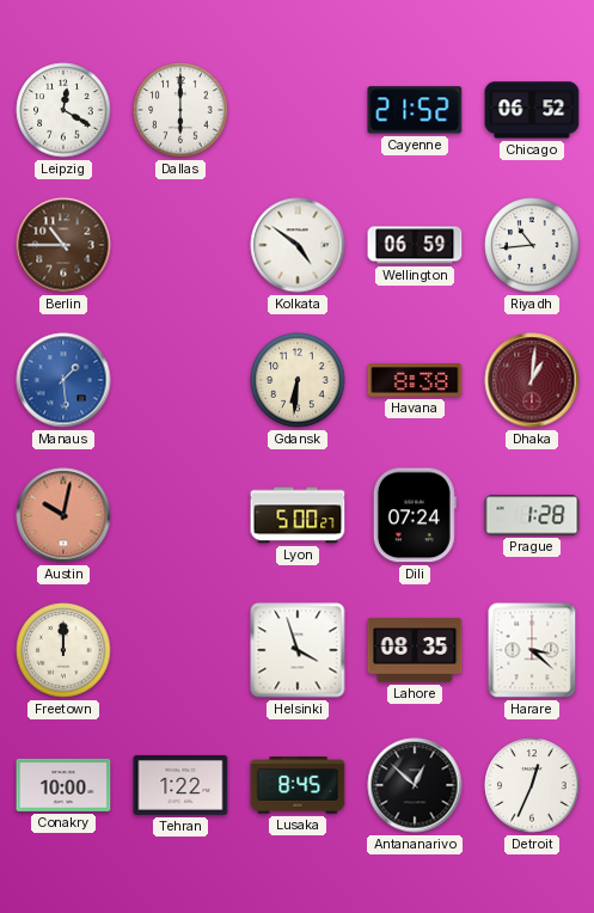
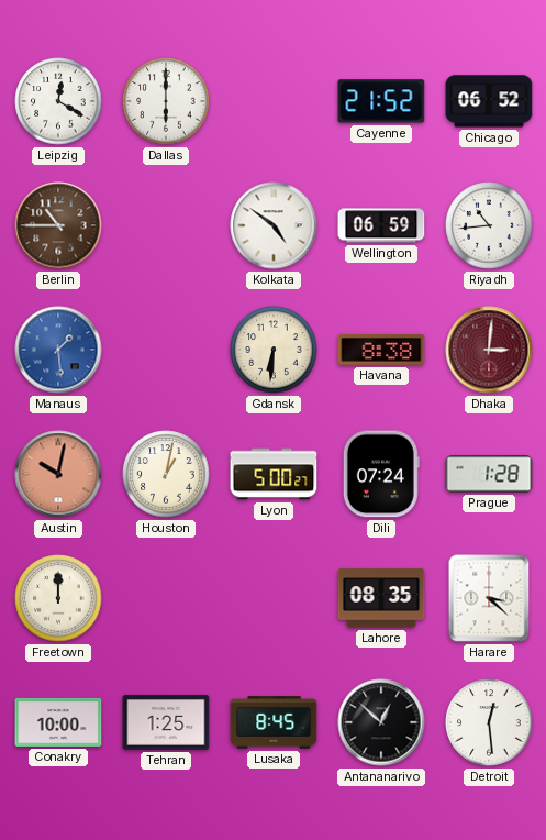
Dhaka: 1:01 -> 3:01
Houston: none -> 1:02
Helsinki: 3:57 -> none
Tehran: 1:22 -> 1:25
Detroit: 12:34 -> 12:29
